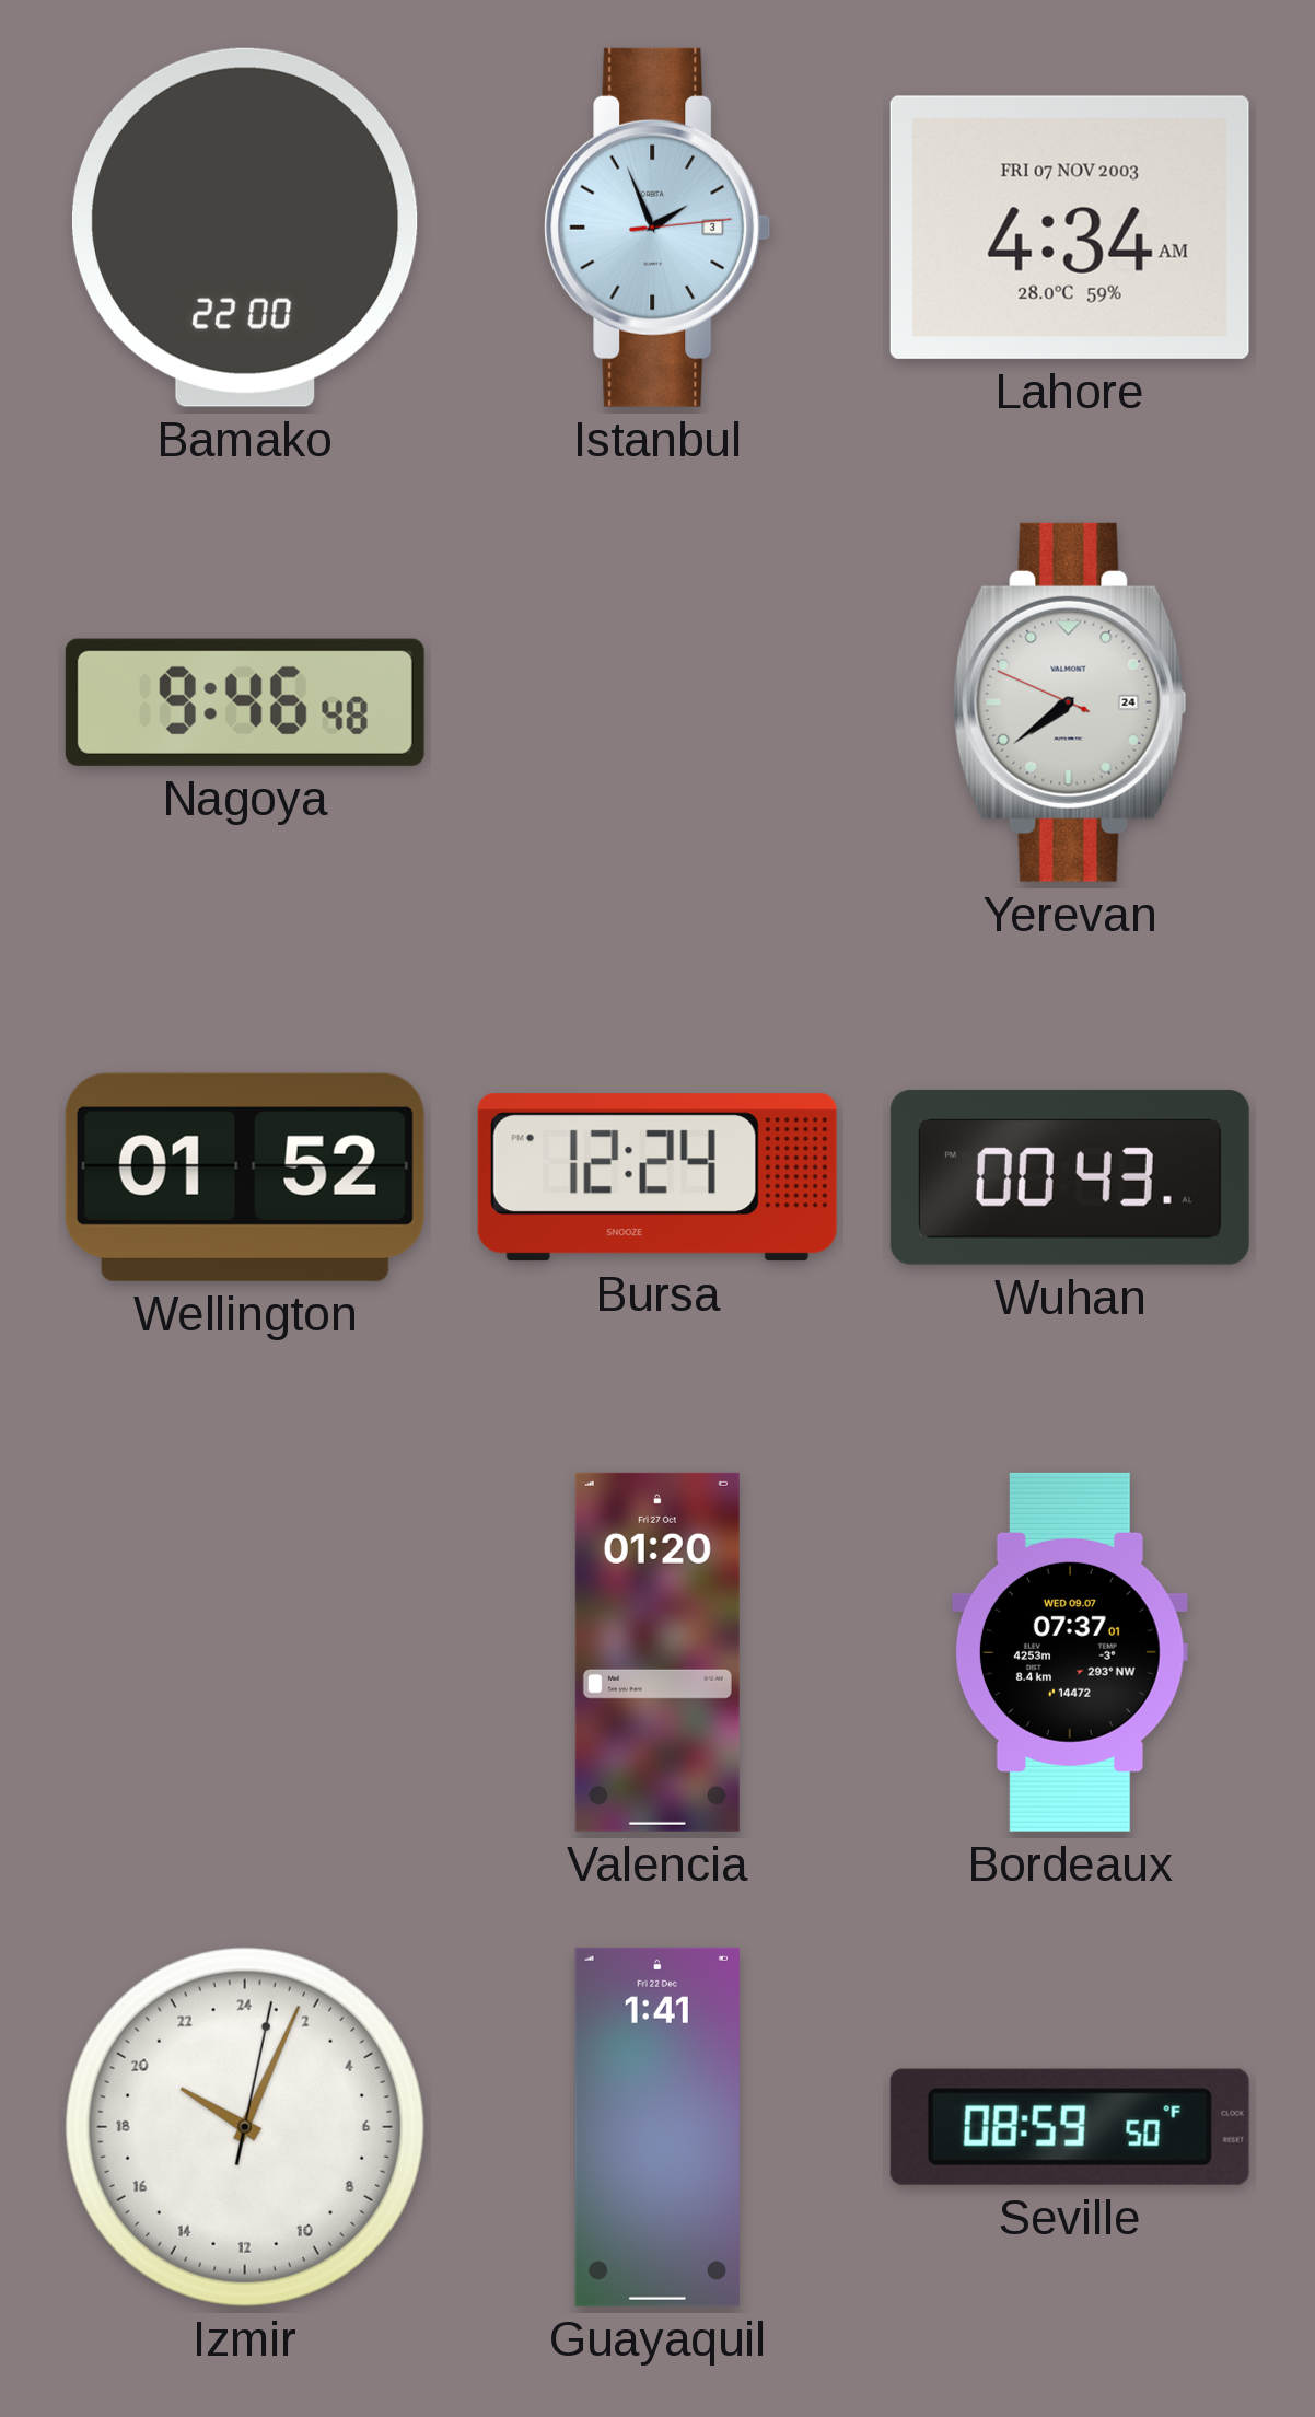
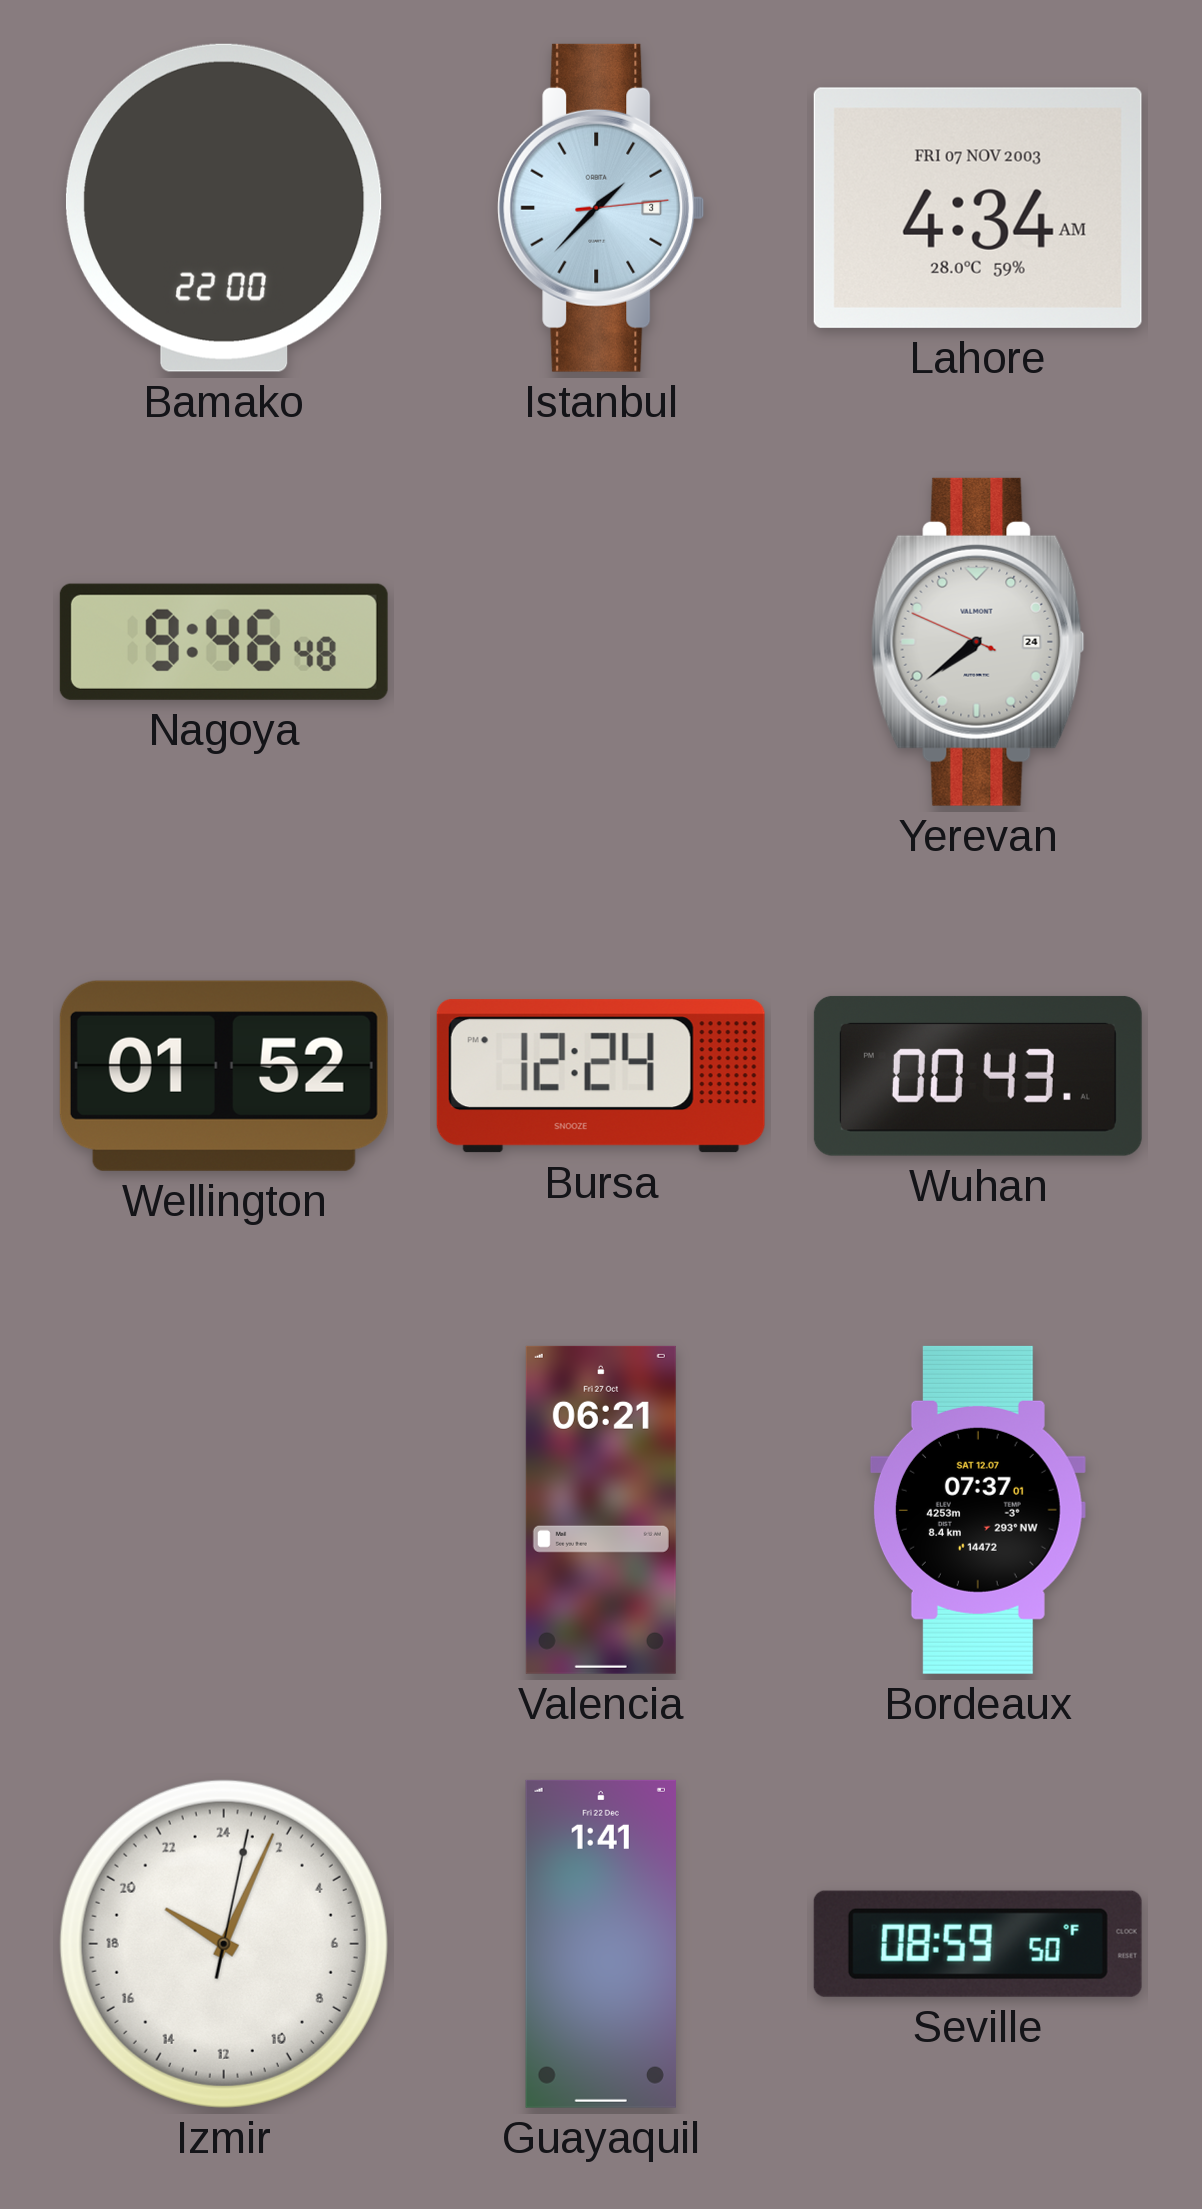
Istanbul: 1:56 -> 1:37
Valencia: 01:20 -> 06:21
Bordeaux date: WED 09.07 -> SAT 12.07
